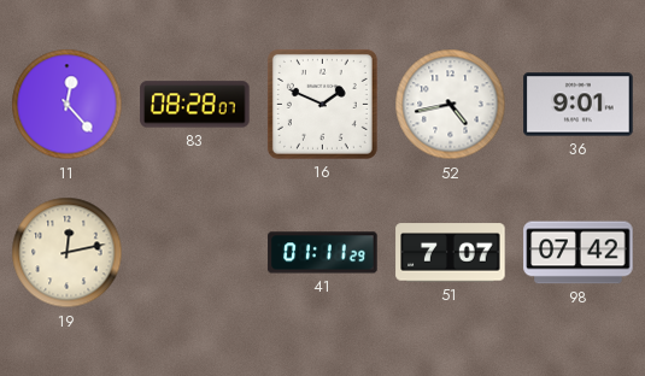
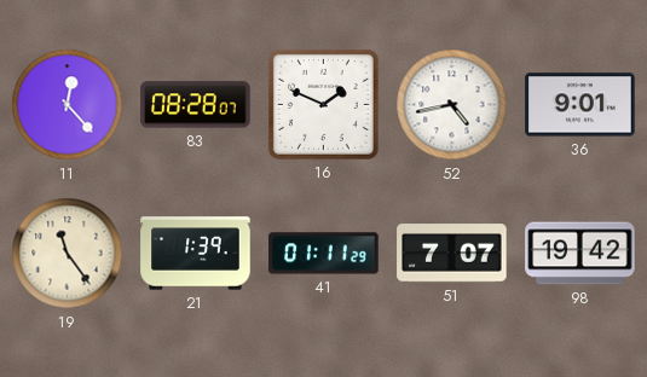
19: 12:13 -> 11:24
21: none -> 1:39
98: 07:42 -> 19:42
